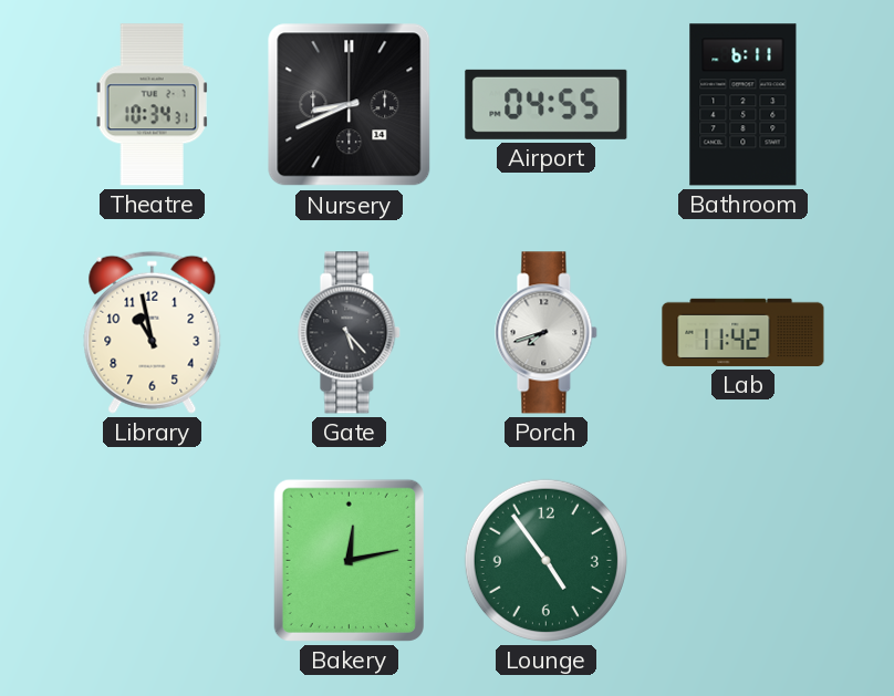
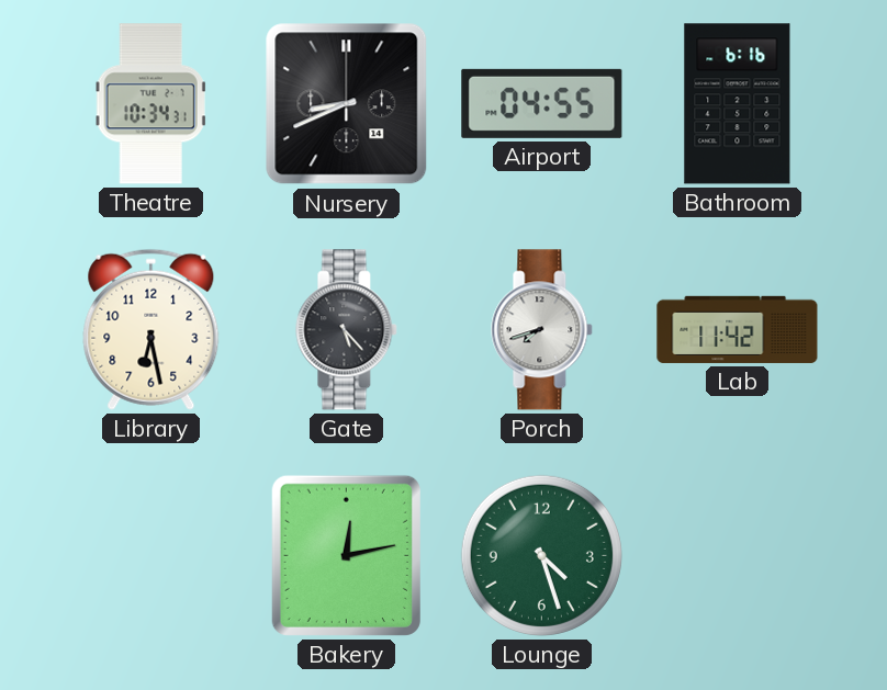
Bathroom: 6:11 -> 6:16
Library: 10:58 -> 6:28
Lounge: 4:54 -> 4:27
